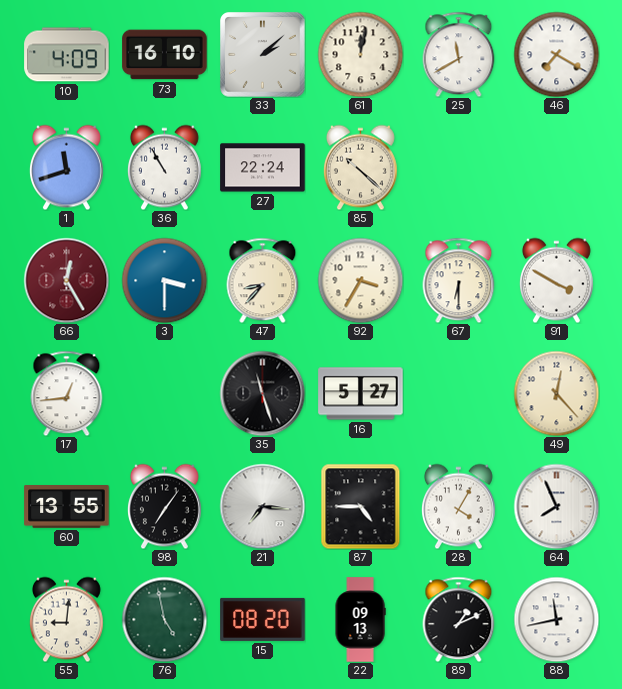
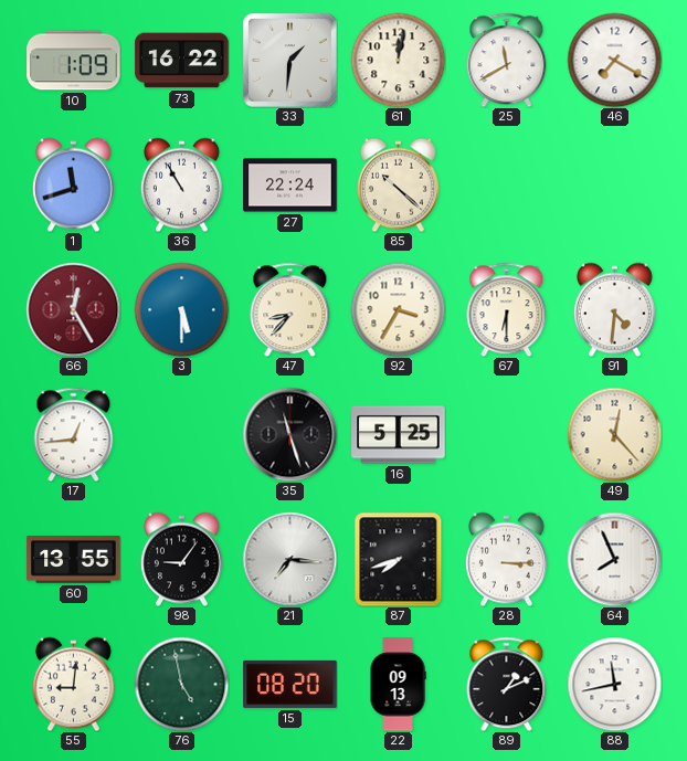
10: 4:09 -> 1:09
73: 16:10 -> 16:22
33: 2:08 -> 1:31
3: 3:30 -> 5:30
91: 3:50 -> 4:31
16: 5:27 -> 5:25
98: 7:06 -> 9:06
87: 4:45 -> 7:42
28: 4:05 -> 3:15
